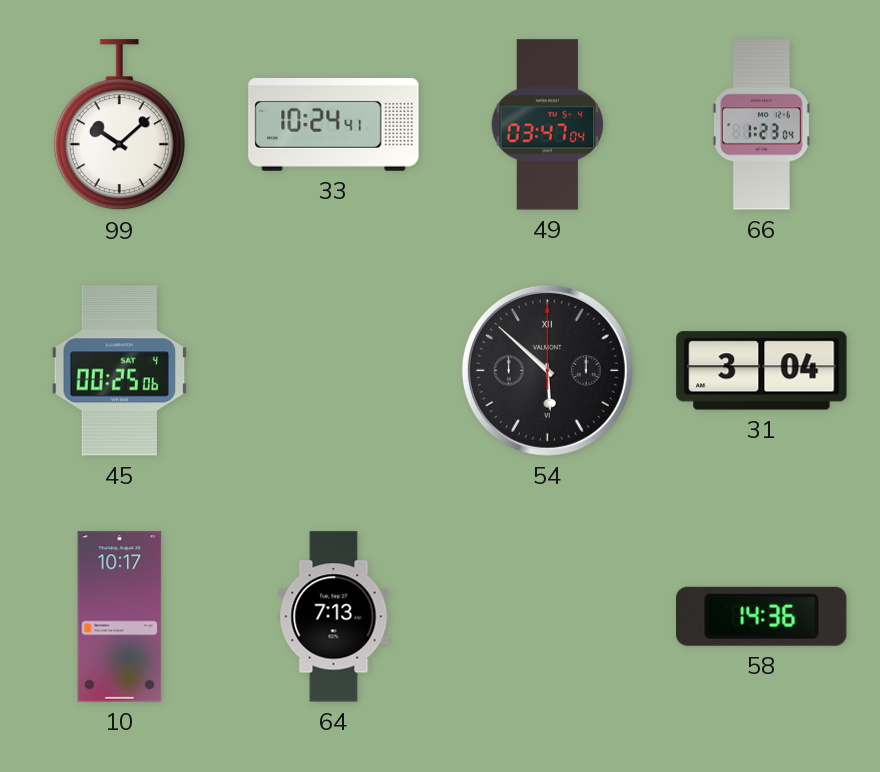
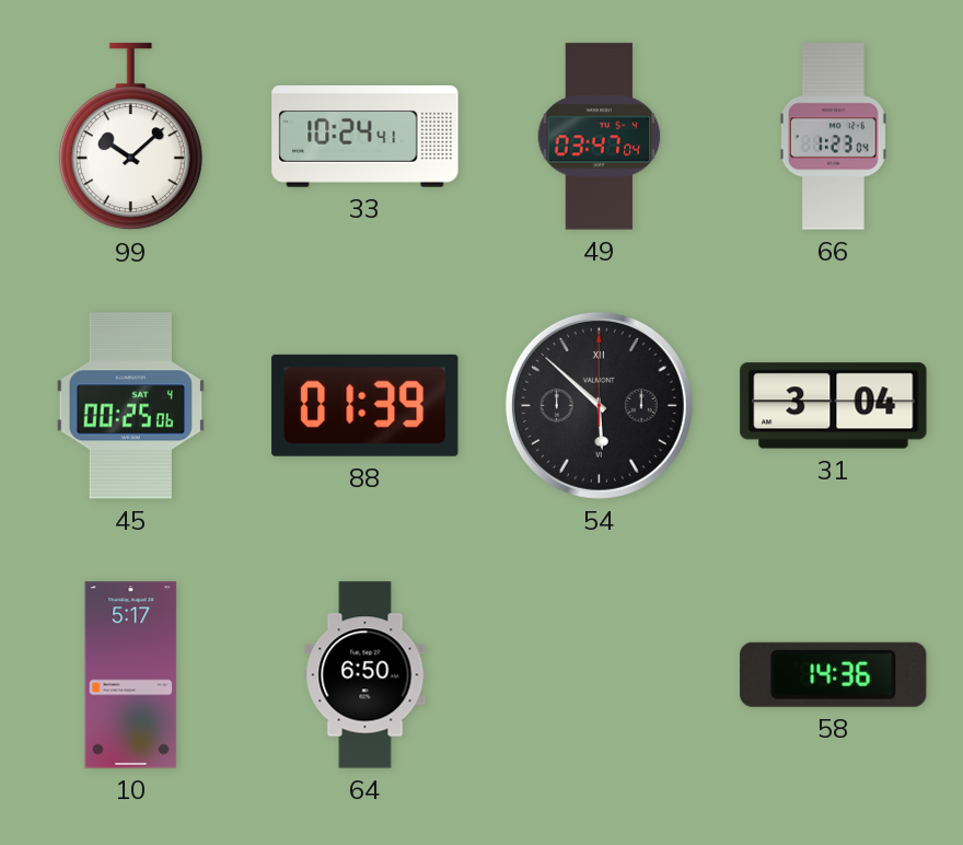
88: none -> 01:39
10: 10:17 -> 5:17
64: 7:13 -> 6:50
